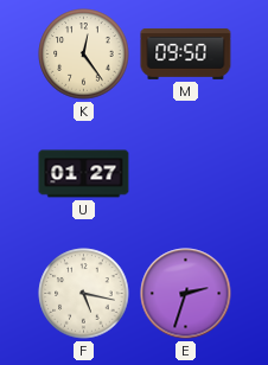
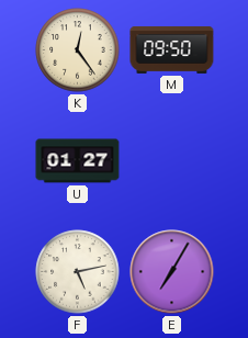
F: 5:17 -> 5:13
E: 2:33 -> 7:05
